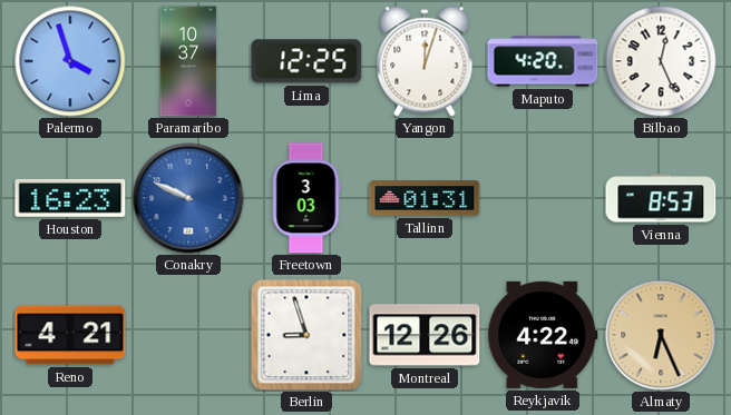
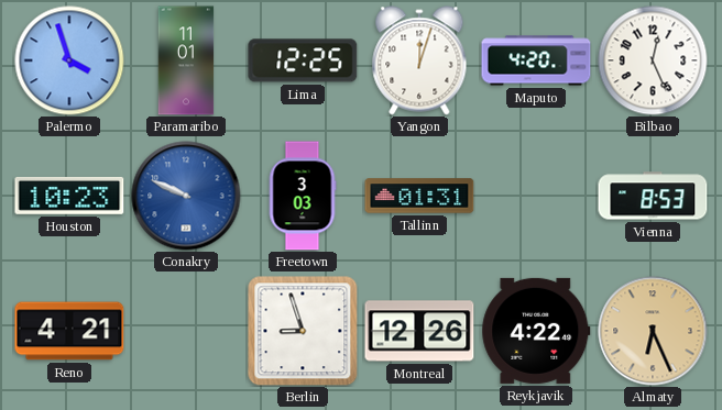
Paramaribo: 10:37 -> 11:01
Houston: 16:23 -> 10:23
